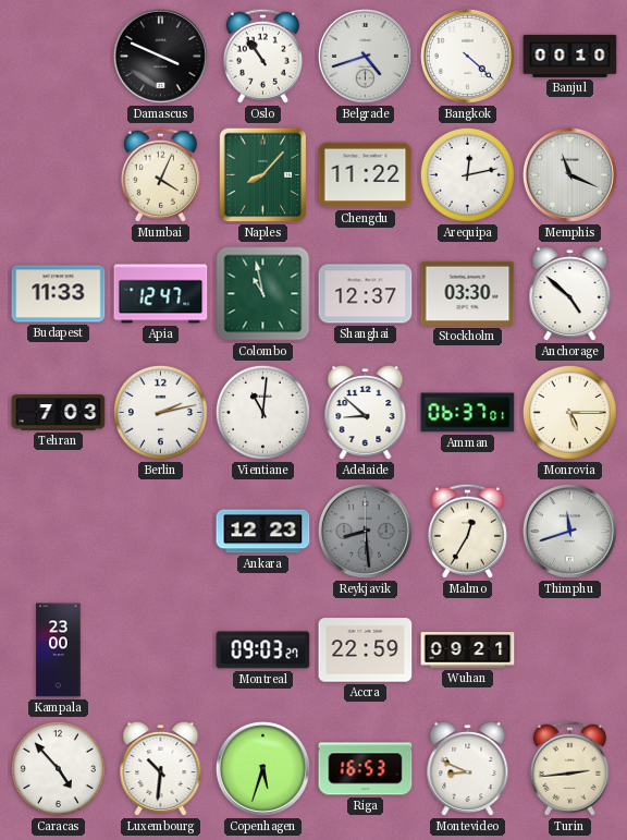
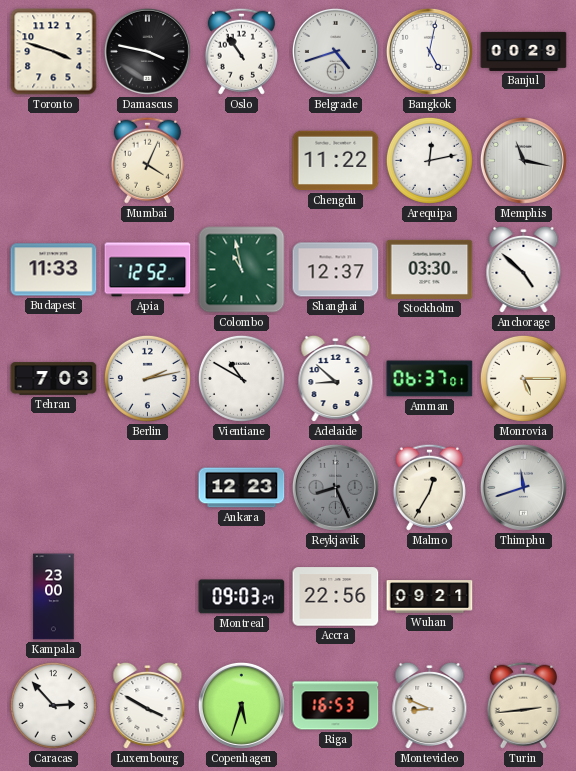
Toronto: none -> 3:48
Damascus: 3:49 -> 3:47
Bangkok: 4:22 -> 5:02
Banjul: 00:10 -> 00:29
Naples: 8:07 -> none
Memphis: 11:19 -> 11:17
Apia: 12:47 -> 12:52
Vientiane: 11:01 -> 10:50
Reykjavik: 8:29 -> 8:26
Accra: 22:59 -> 22:56
Caracas: 4:53 -> 2:53
Luxembourg: 10:31 -> 3:50
